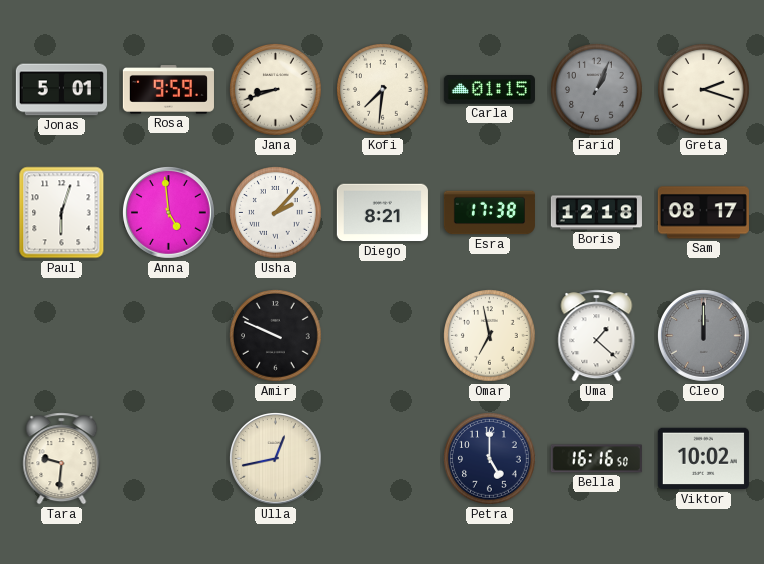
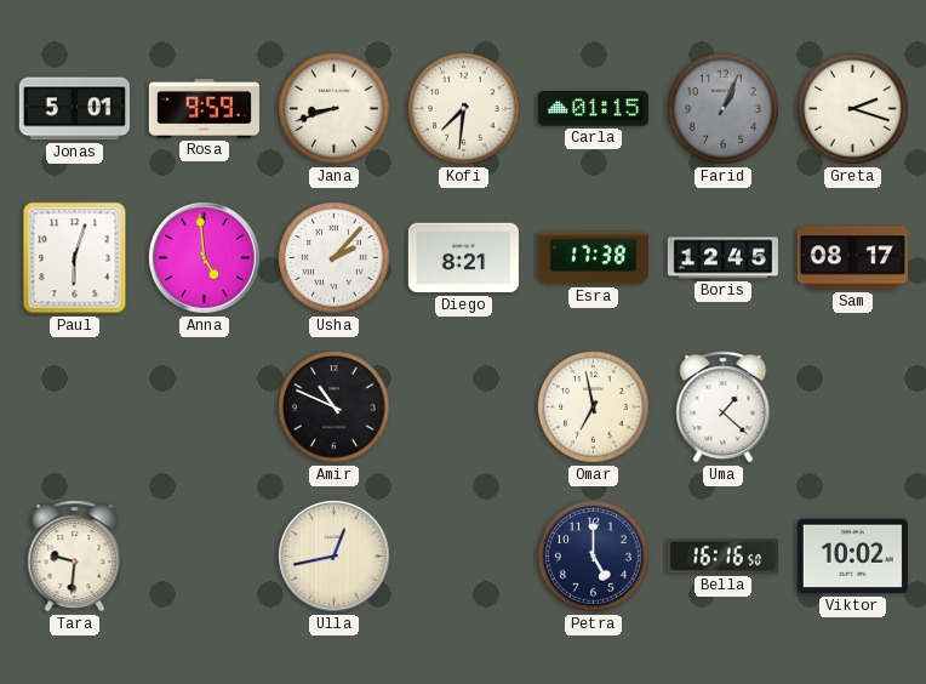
Boris: 12:18 -> 12:45
Amir: 9:49 -> 10:49
Cleo: 12:00 -> none
